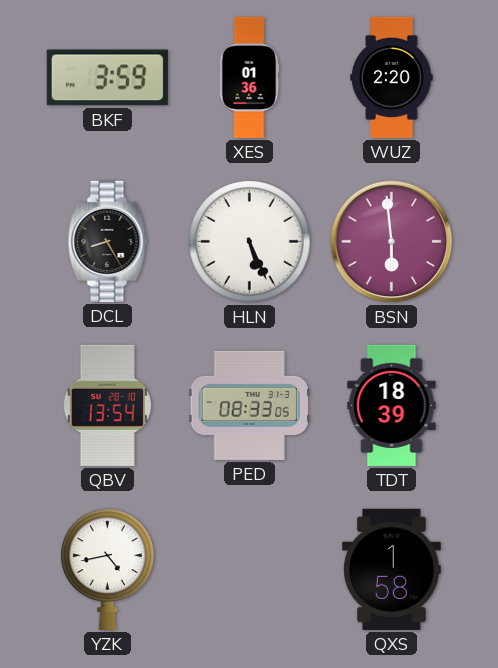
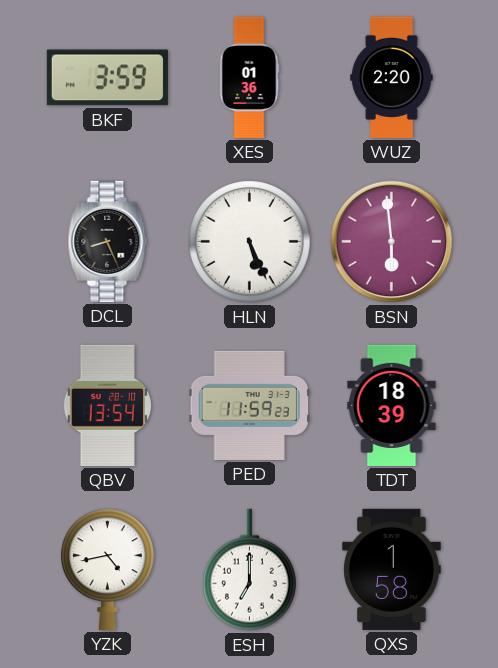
DCL: 8:25 -> 8:26
PED: 08:33 -> 11:59
ESH: none -> 7:00
